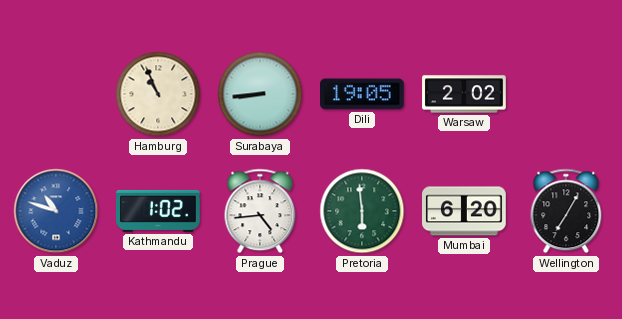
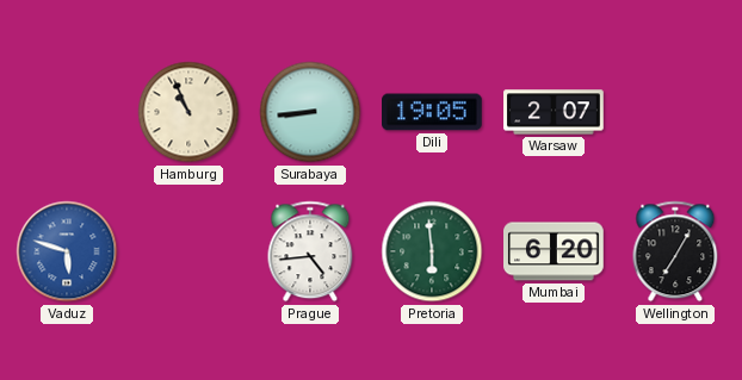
Warsaw: 2:02 -> 2:07
Vaduz: 10:48 -> 5:48
Kathmandu: 1:02 -> none
